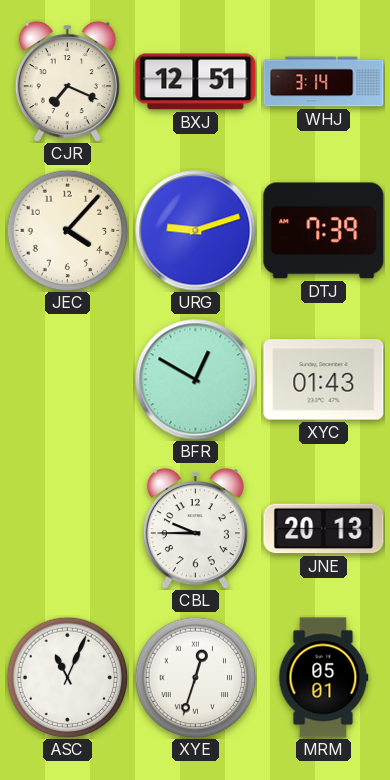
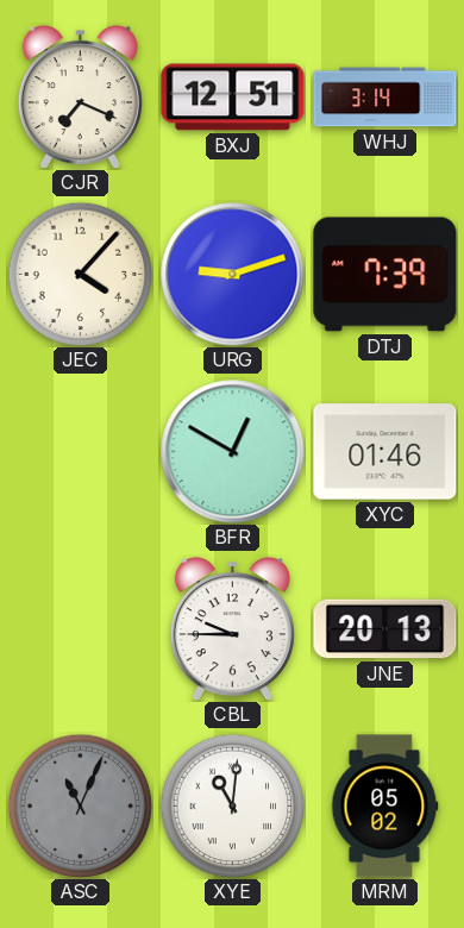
XYC: 01:43 -> 01:46
ASC dial: white -> grey
XYE: 12:33 -> 11:01
MRM: 05:01 -> 05:02
